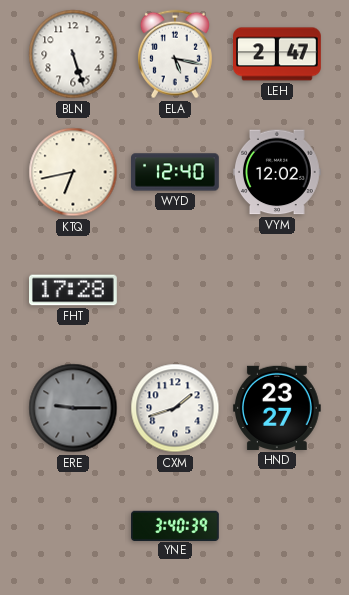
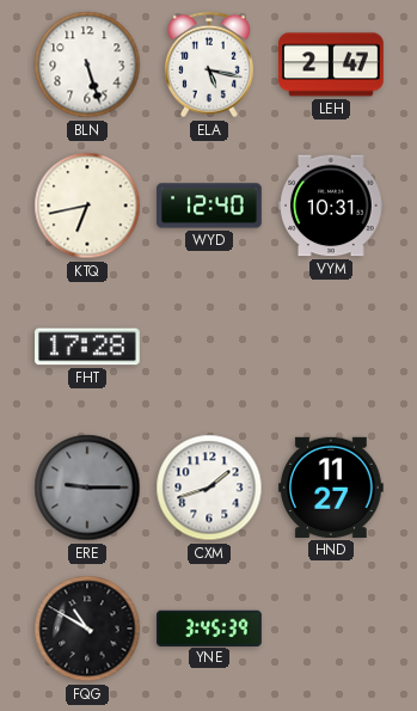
VYM: 12:02 -> 10:31
HND: 23:27 -> 11:27
FQG: none -> 10:50
YNE: 3:40 -> 3:45
